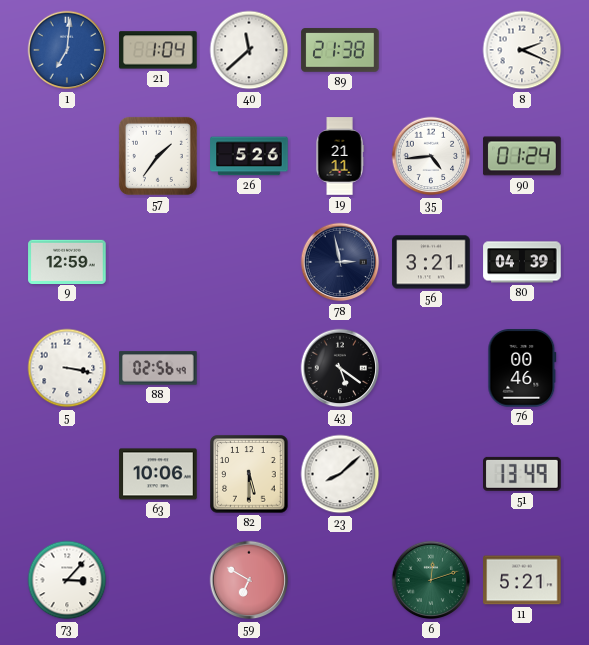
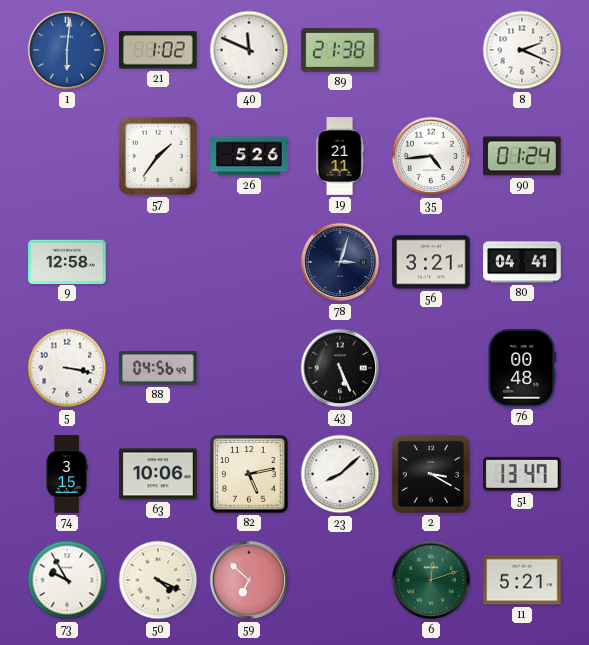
1: 7:01 -> 6:01
21: 1:04 -> 1:02
40: 11:38 -> 11:49
9: 12:59 -> 12:58
78: 2:58 -> 3:03
80: 04:39 -> 04:41
88: 02:56 -> 04:56
43: 5:21 -> 5:26
76: 00:46 -> 00:48
74: none -> 3:15
82: 5:30 -> 5:13
2: none -> 3:20
51: 13:49 -> 13:47
73: 3:07 -> 9:55
50: none -> 4:19
59: 6:50 -> 6:52
